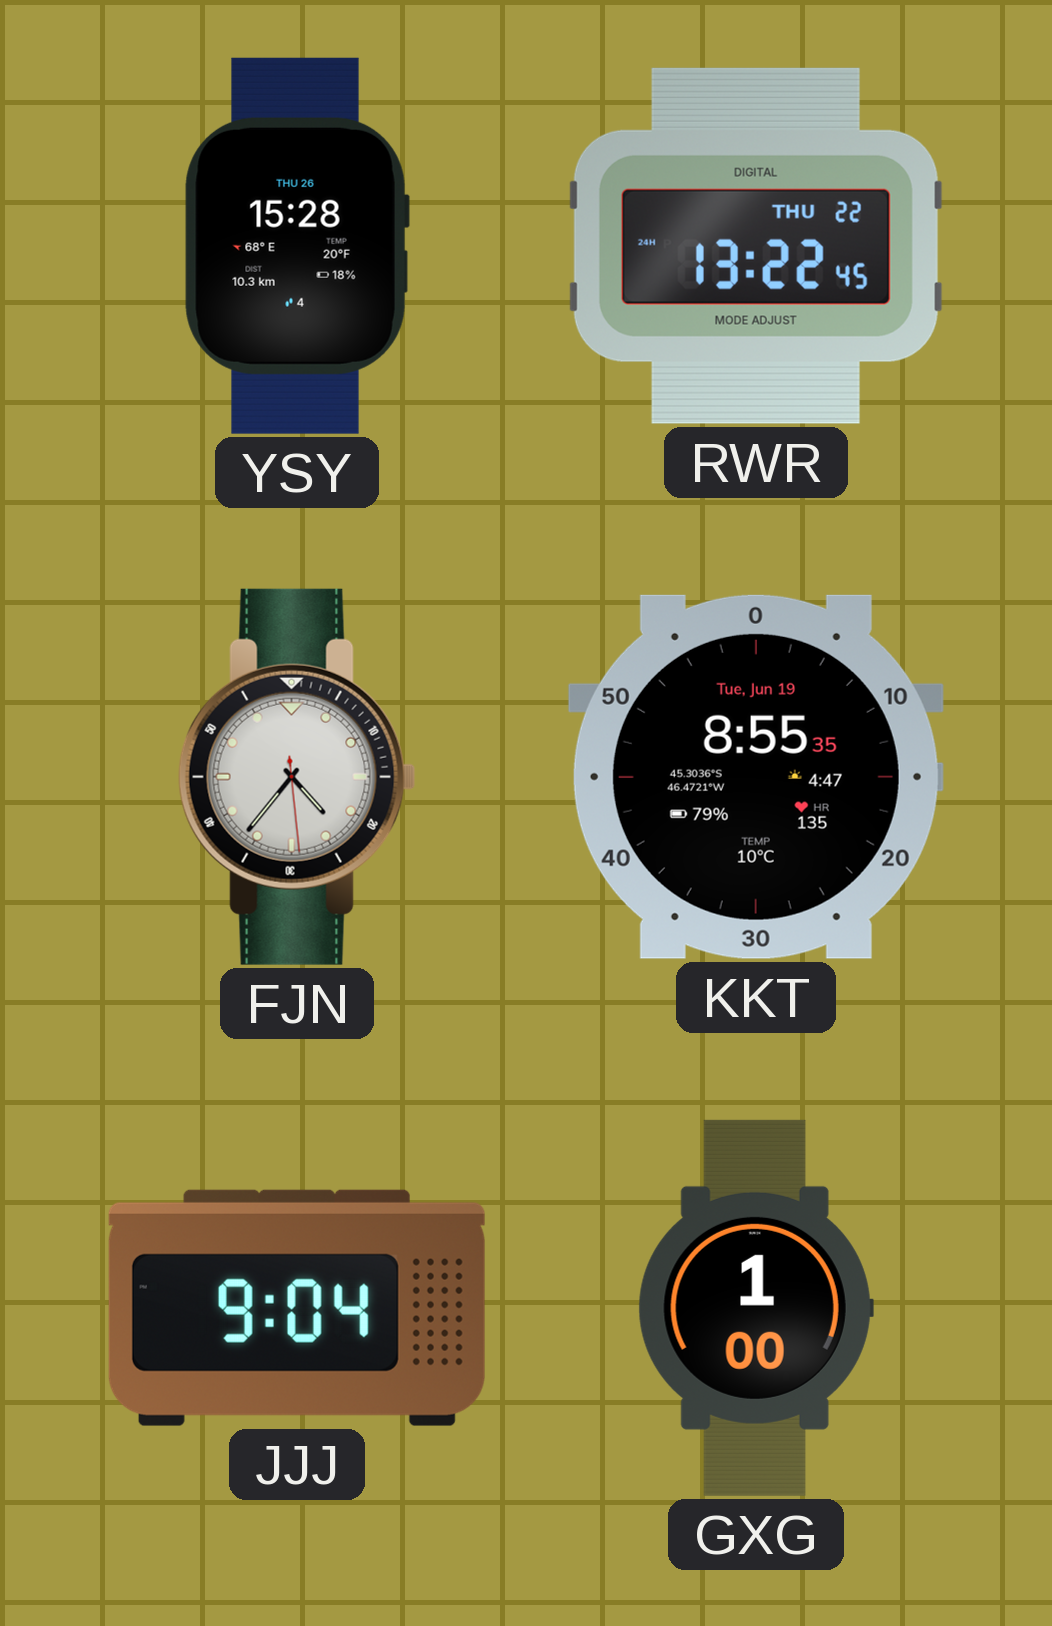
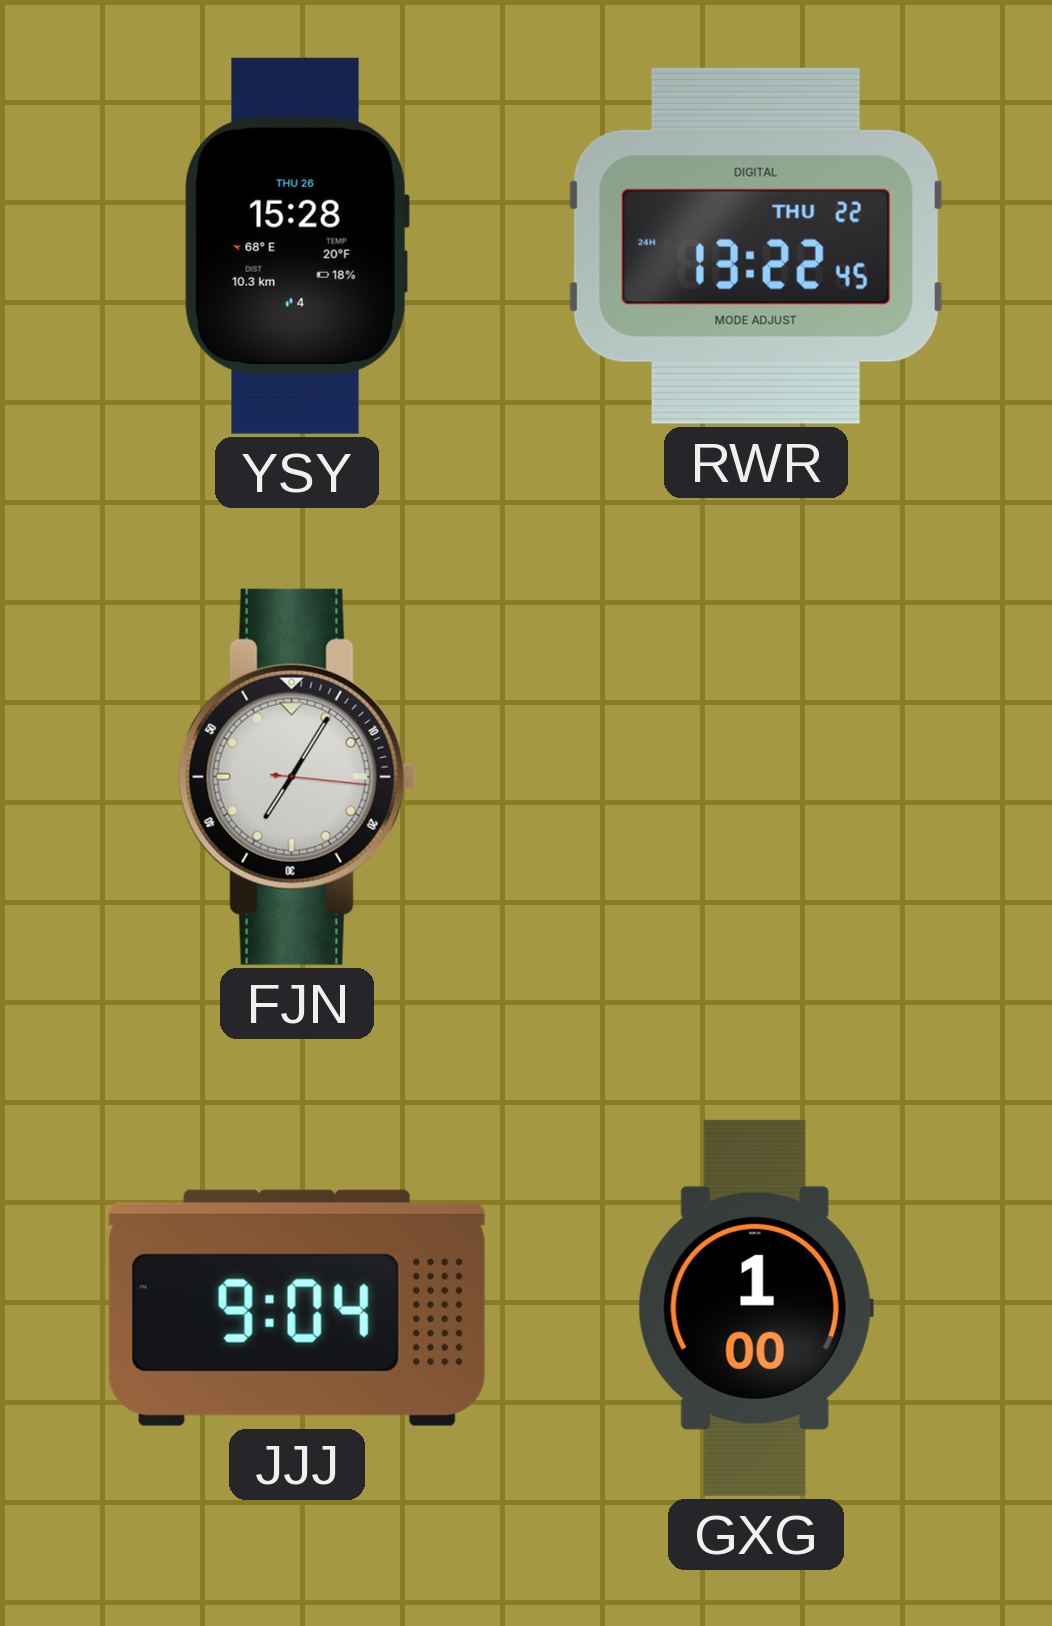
FJN: 4:36 -> 7:05
KKT: 8:55 -> none
